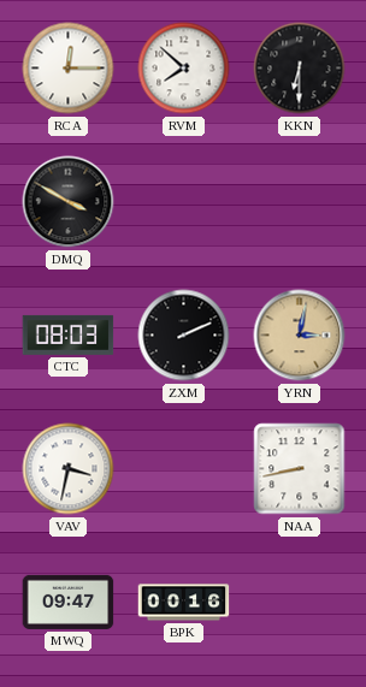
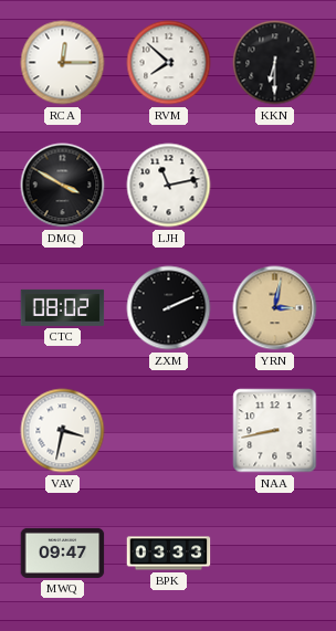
LJH: none -> 11:13
CTC: 08:03 -> 08:02
BPK: 00:16 -> 03:33
